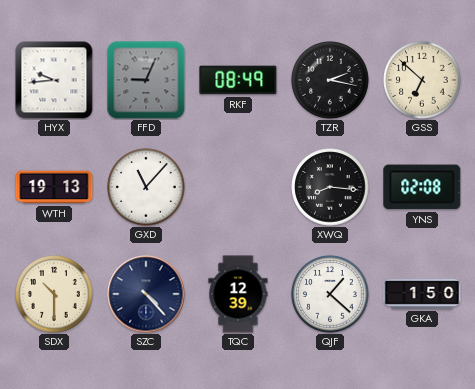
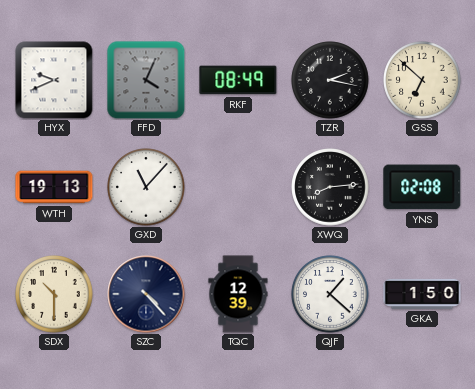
HYX: 9:44 -> 9:41
FFD: 9:04 -> 4:04
XWQ: 8:16 -> 8:14
